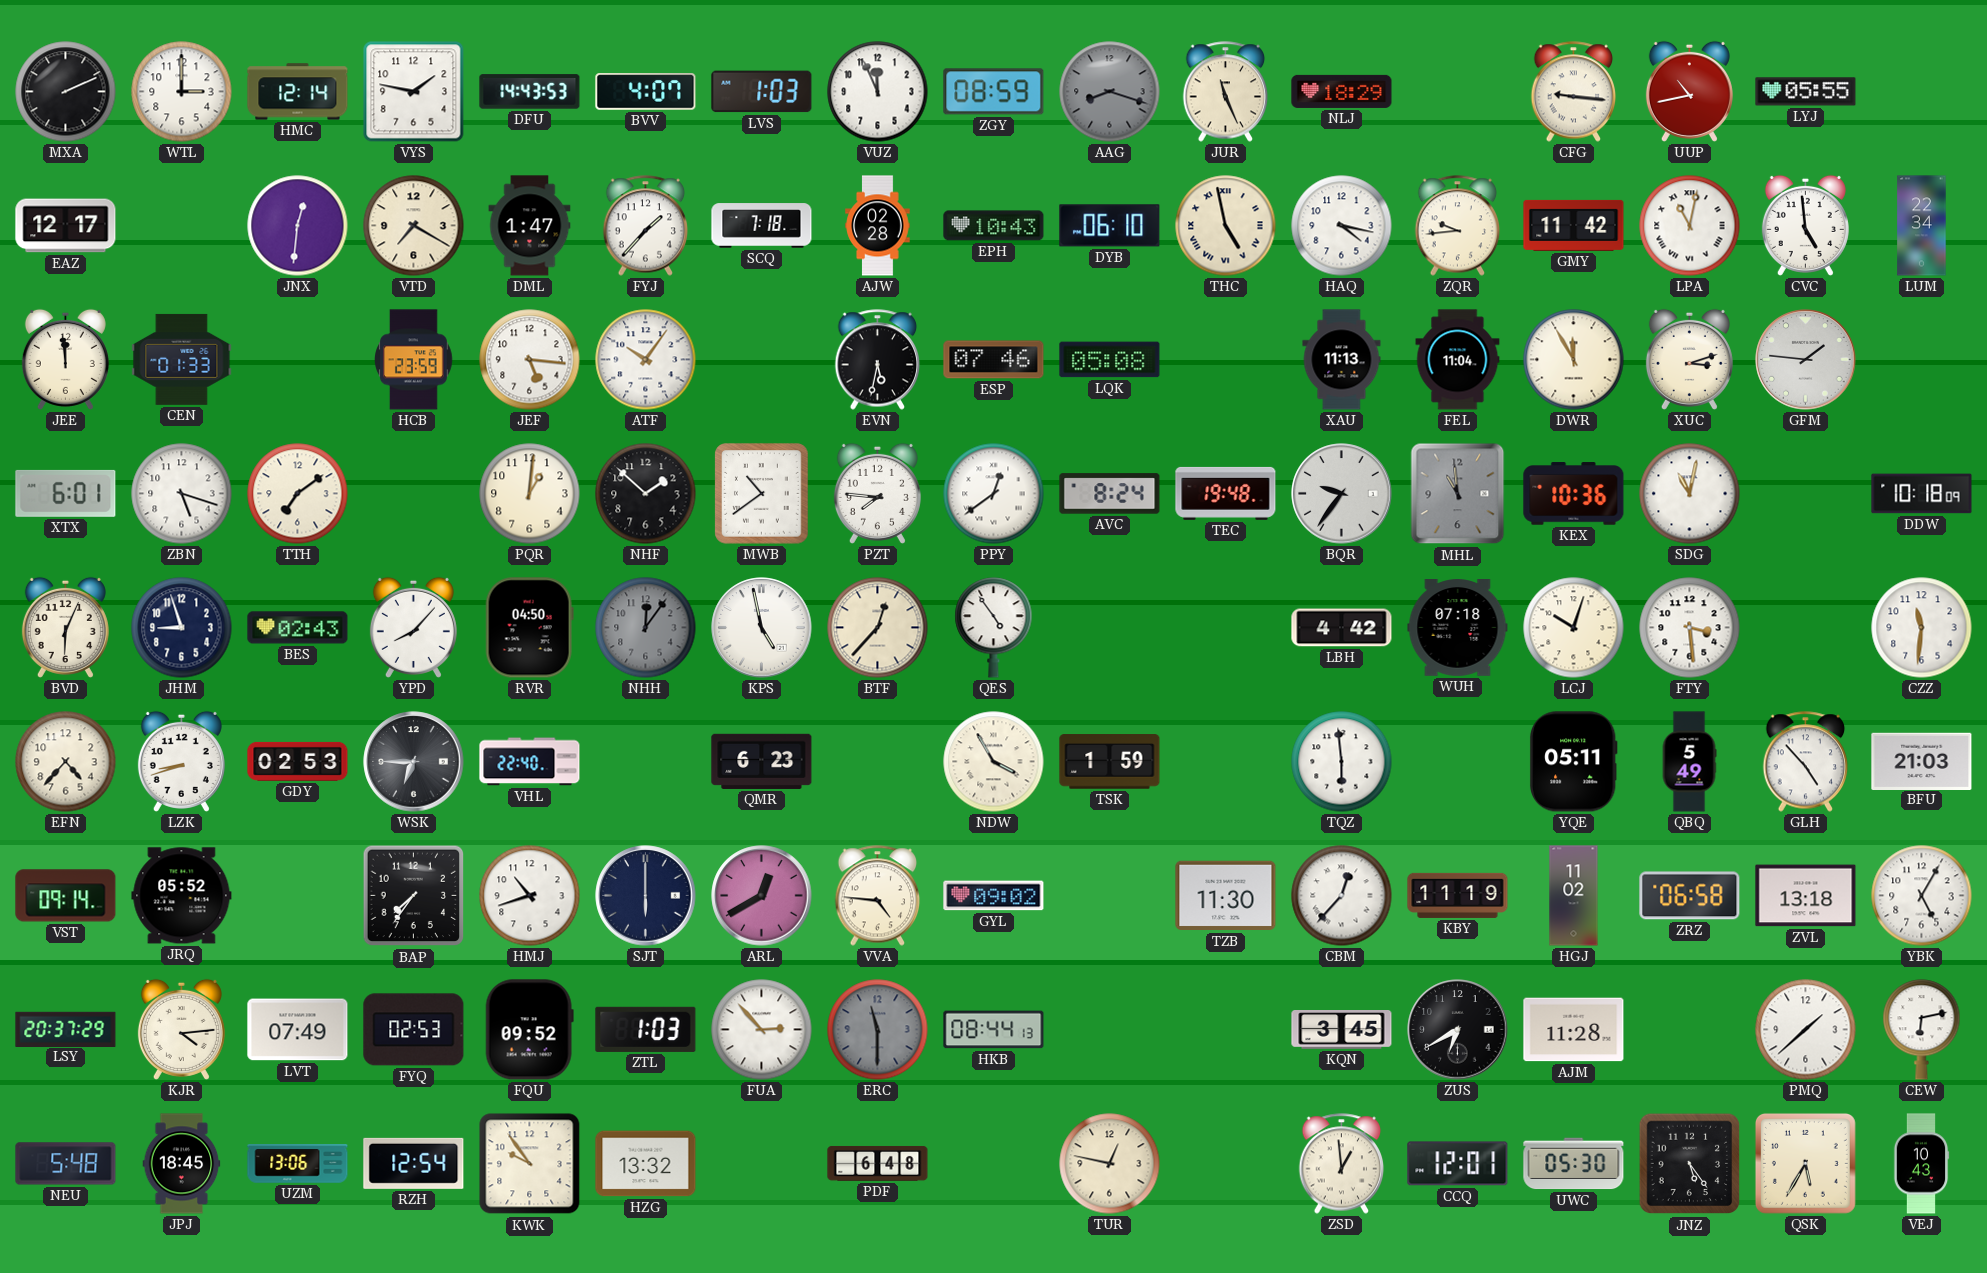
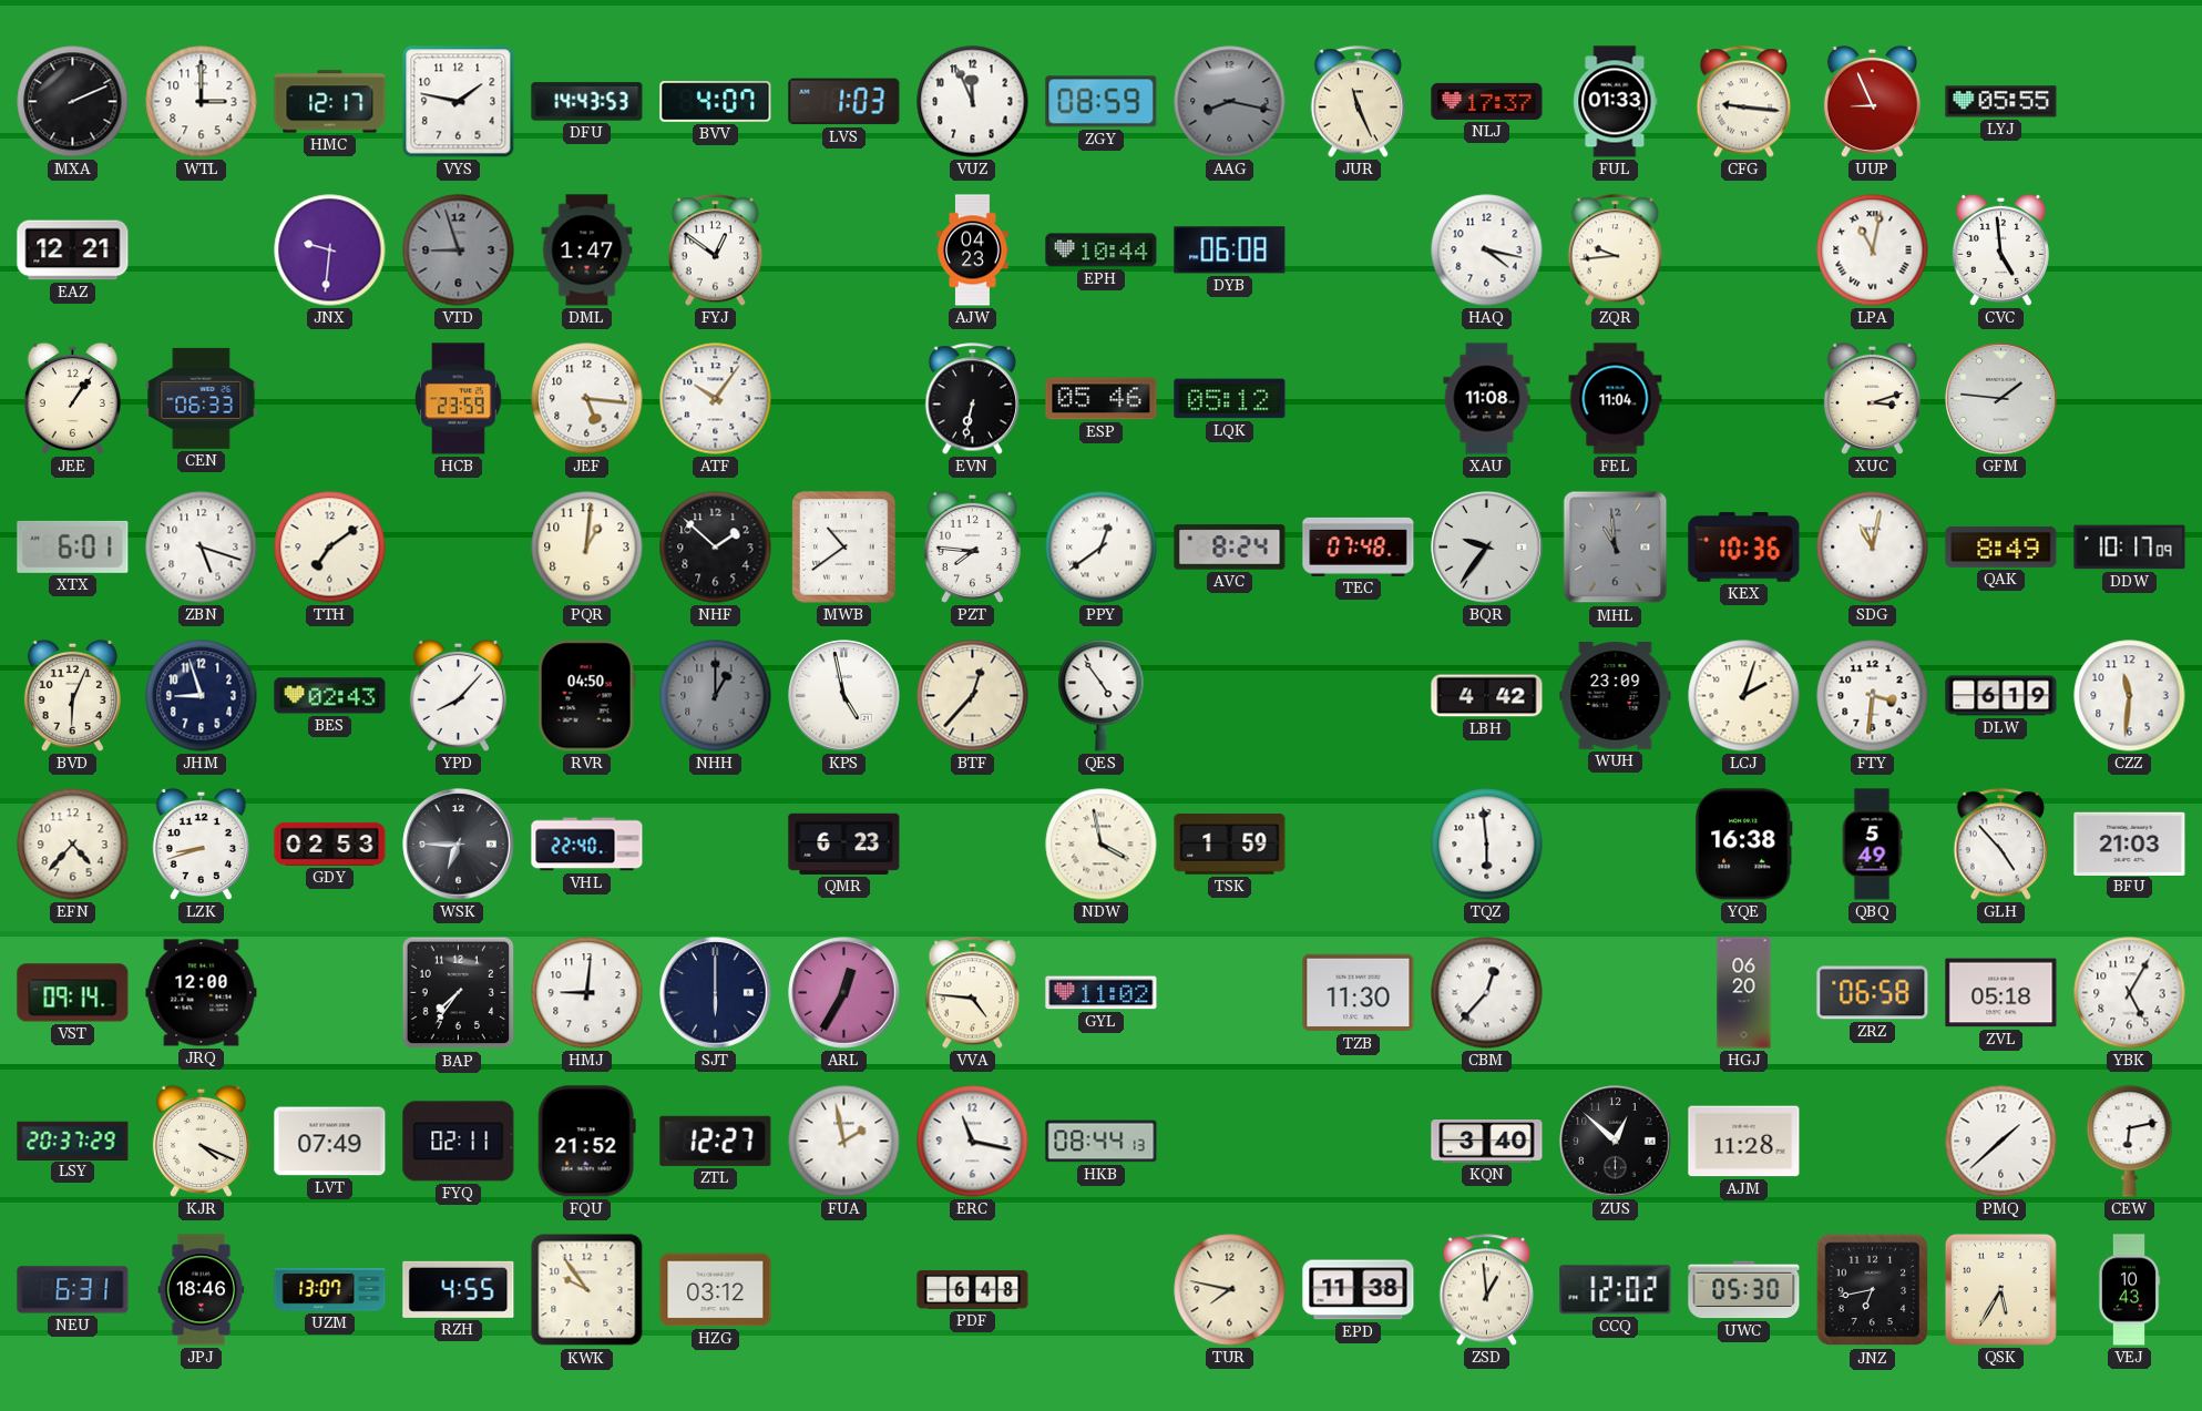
HMC: 12:14 -> 12:17
AAG: 8:18 -> 8:17
NLJ: 18:29 -> 17:37
FUL: none -> 01:33
UUP: 10:43 -> 8:56
EAZ: 12:17 -> 12:21
JNX: 12:31 -> 9:31
VTD: 7:20 -> 8:57
VTD dial: cream -> grey
FYJ: 1:37 -> 12:51
SCQ: 7:18 -> none
AJW: 02:28 -> 04:23
EPH: 10:43 -> 10:44
DYB: 06:10 -> 06:08
THC: 4:58 -> none
GMY: 11:42 -> none
LUM: 22:34 -> none
JEE: 11:59 -> 1:06
CEN: 01:33 -> 06:33
EVN: 5:32 -> 6:32
ESP: 07:46 -> 05:46
LQK: 05:08 -> 05:12
XAU: 11:13 -> 11:08
DWR: 11:55 -> none
TEC: 19:48 -> 07:48
QAK: none -> 8:49
DDW: 10:18 -> 10:17
NHH: 12:06 -> 1:00
WUH: 07:18 -> 23:09
LCJ: 10:03 -> 2:03
FTY: 3:29 -> 3:31
DLW: none -> 6:19
NDW: 3:55 -> 3:58
YQE: 05:11 -> 16:38
JRQ: 05:52 -> 12:00
HMJ: 10:42 -> 9:01
ARL: 12:40 -> 12:35
GYL: 09:02 -> 11:02
KBY: 11:19 -> none
HGJ: 11:02 -> 06:20
ZVL: 13:18 -> 05:18
KJR: 4:14 -> 4:19
FYQ: 02:53 -> 02:11
FQU: 09:52 -> 21:52
ZTL: 1:03 -> 12:27
FUA: 2:53 -> 1:58
ERC: 11:30 -> 11:17
ERC dial: grey -> white
KQN: 3:45 -> 3:40
ZUS: 6:40 -> 12:52
NEU: 5:48 -> 6:31
JPJ: 18:45 -> 18:46
UZM: 13:06 -> 13:07
RZH: 12:54 -> 4:55
HZG: 13:32 -> 03:12
TUR: 12:47 -> 7:47
EPD: none -> 11:38
CCQ: 12:01 -> 12:02
JNZ: 5:24 -> 6:43
